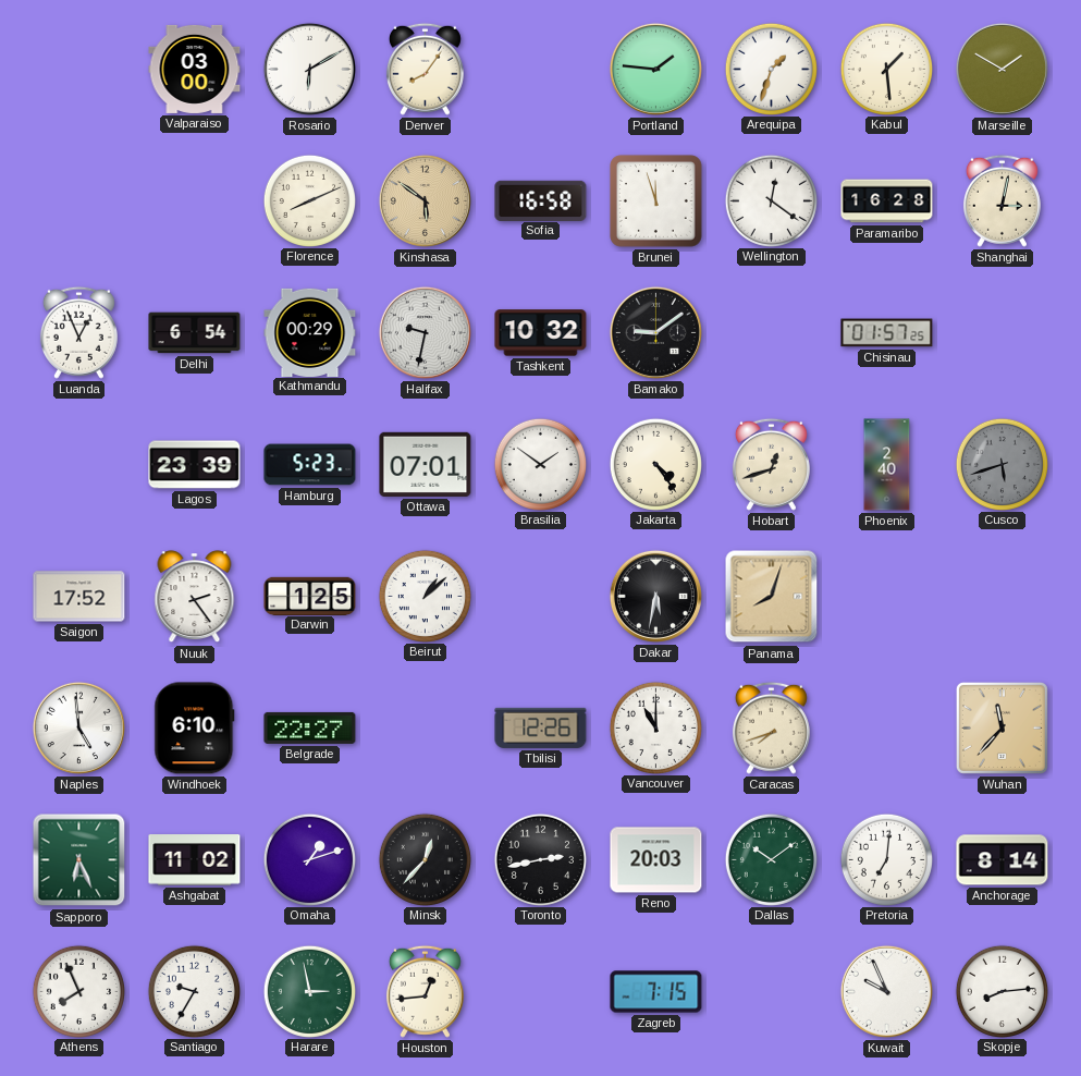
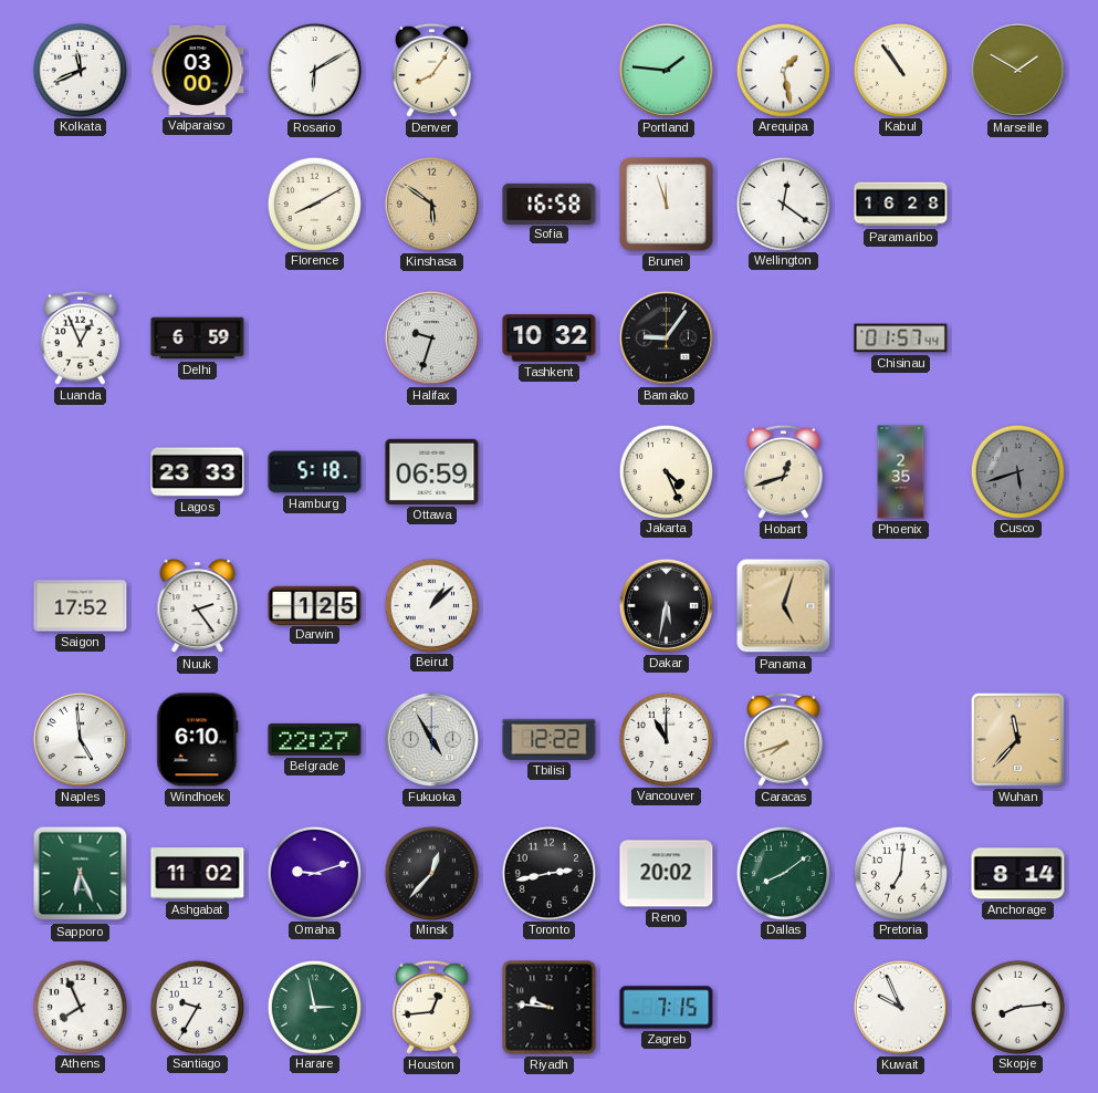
Kolkata: none -> 11:41
Arequipa: 1:33 -> 1:28
Kabul: 1:29 -> 10:54
Florence: 8:11 -> 8:10
Shanghai: 3:02 -> none
Delhi: 6:54 -> 6:59
Kathmandu: 00:29 -> none
Halifax: 9:32 -> 9:33
Bamako: 9:09 -> 9:06
Chisinau: 01:57:25 -> 01:57:44
Lagos: 23:39 -> 23:33
Hamburg: 5:23 -> 5:18
Ottawa: 07:01 -> 06:59
Brasilia: 1:51 -> none
Jakarta: 4:24 -> 4:26
Phoenix: 2:40 -> 2:35
Panama: 8:03 -> 5:03
Fukuoka: none -> 4:55
Tbilisi: 12:26 -> 12:22
Omaha: 1:12 -> 9:12
Reno: 20:03 -> 20:02
Dallas: 10:09 -> 8:09
Riyadh: none -> 9:46
